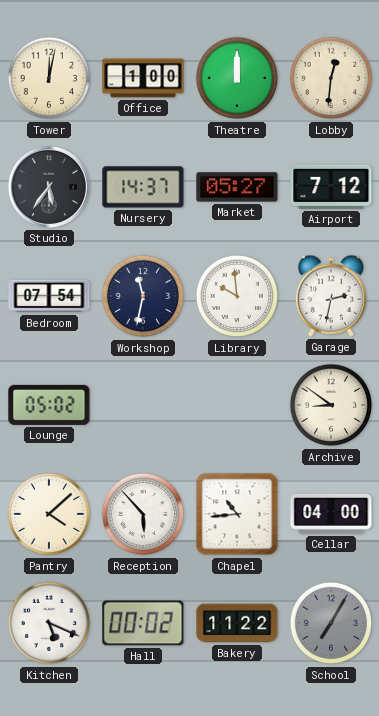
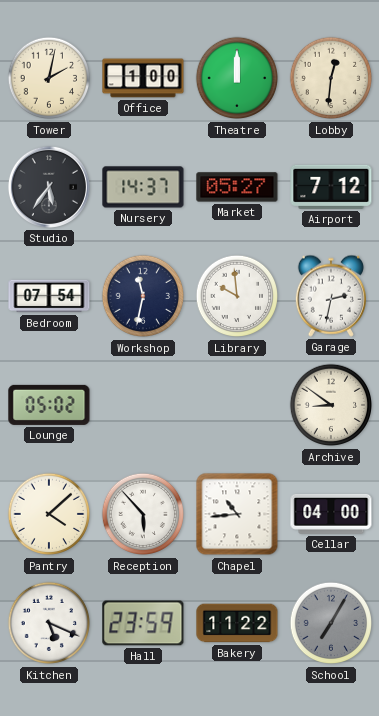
Tower: 12:02 -> 2:02
Hall: 00:02 -> 23:59
